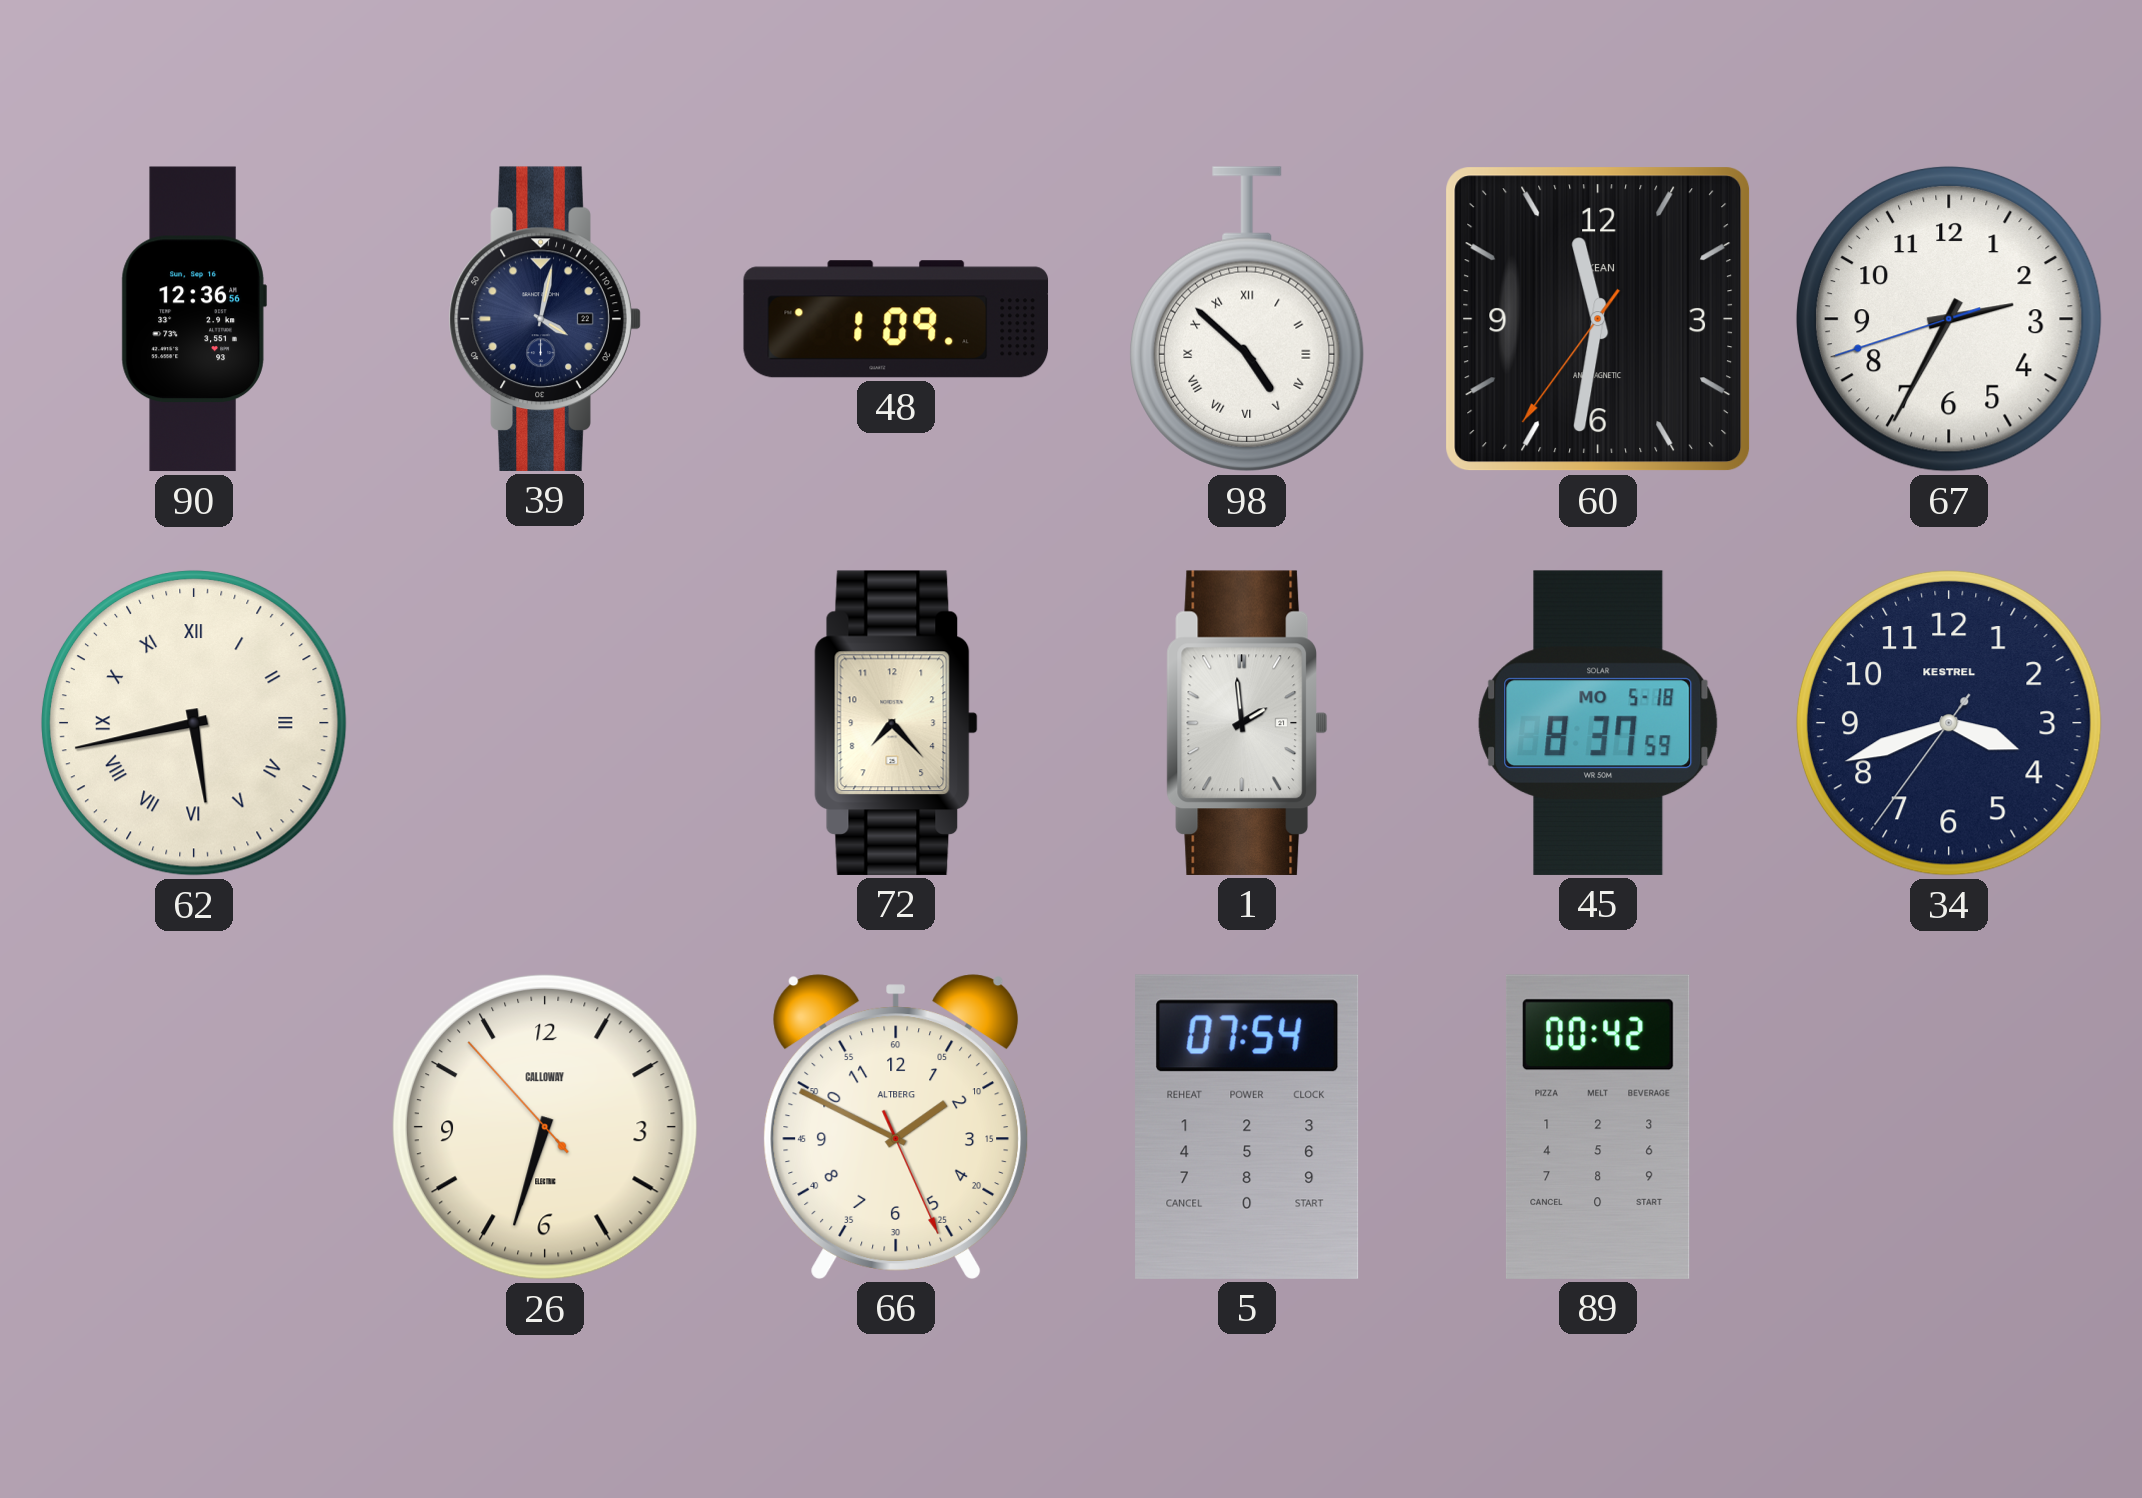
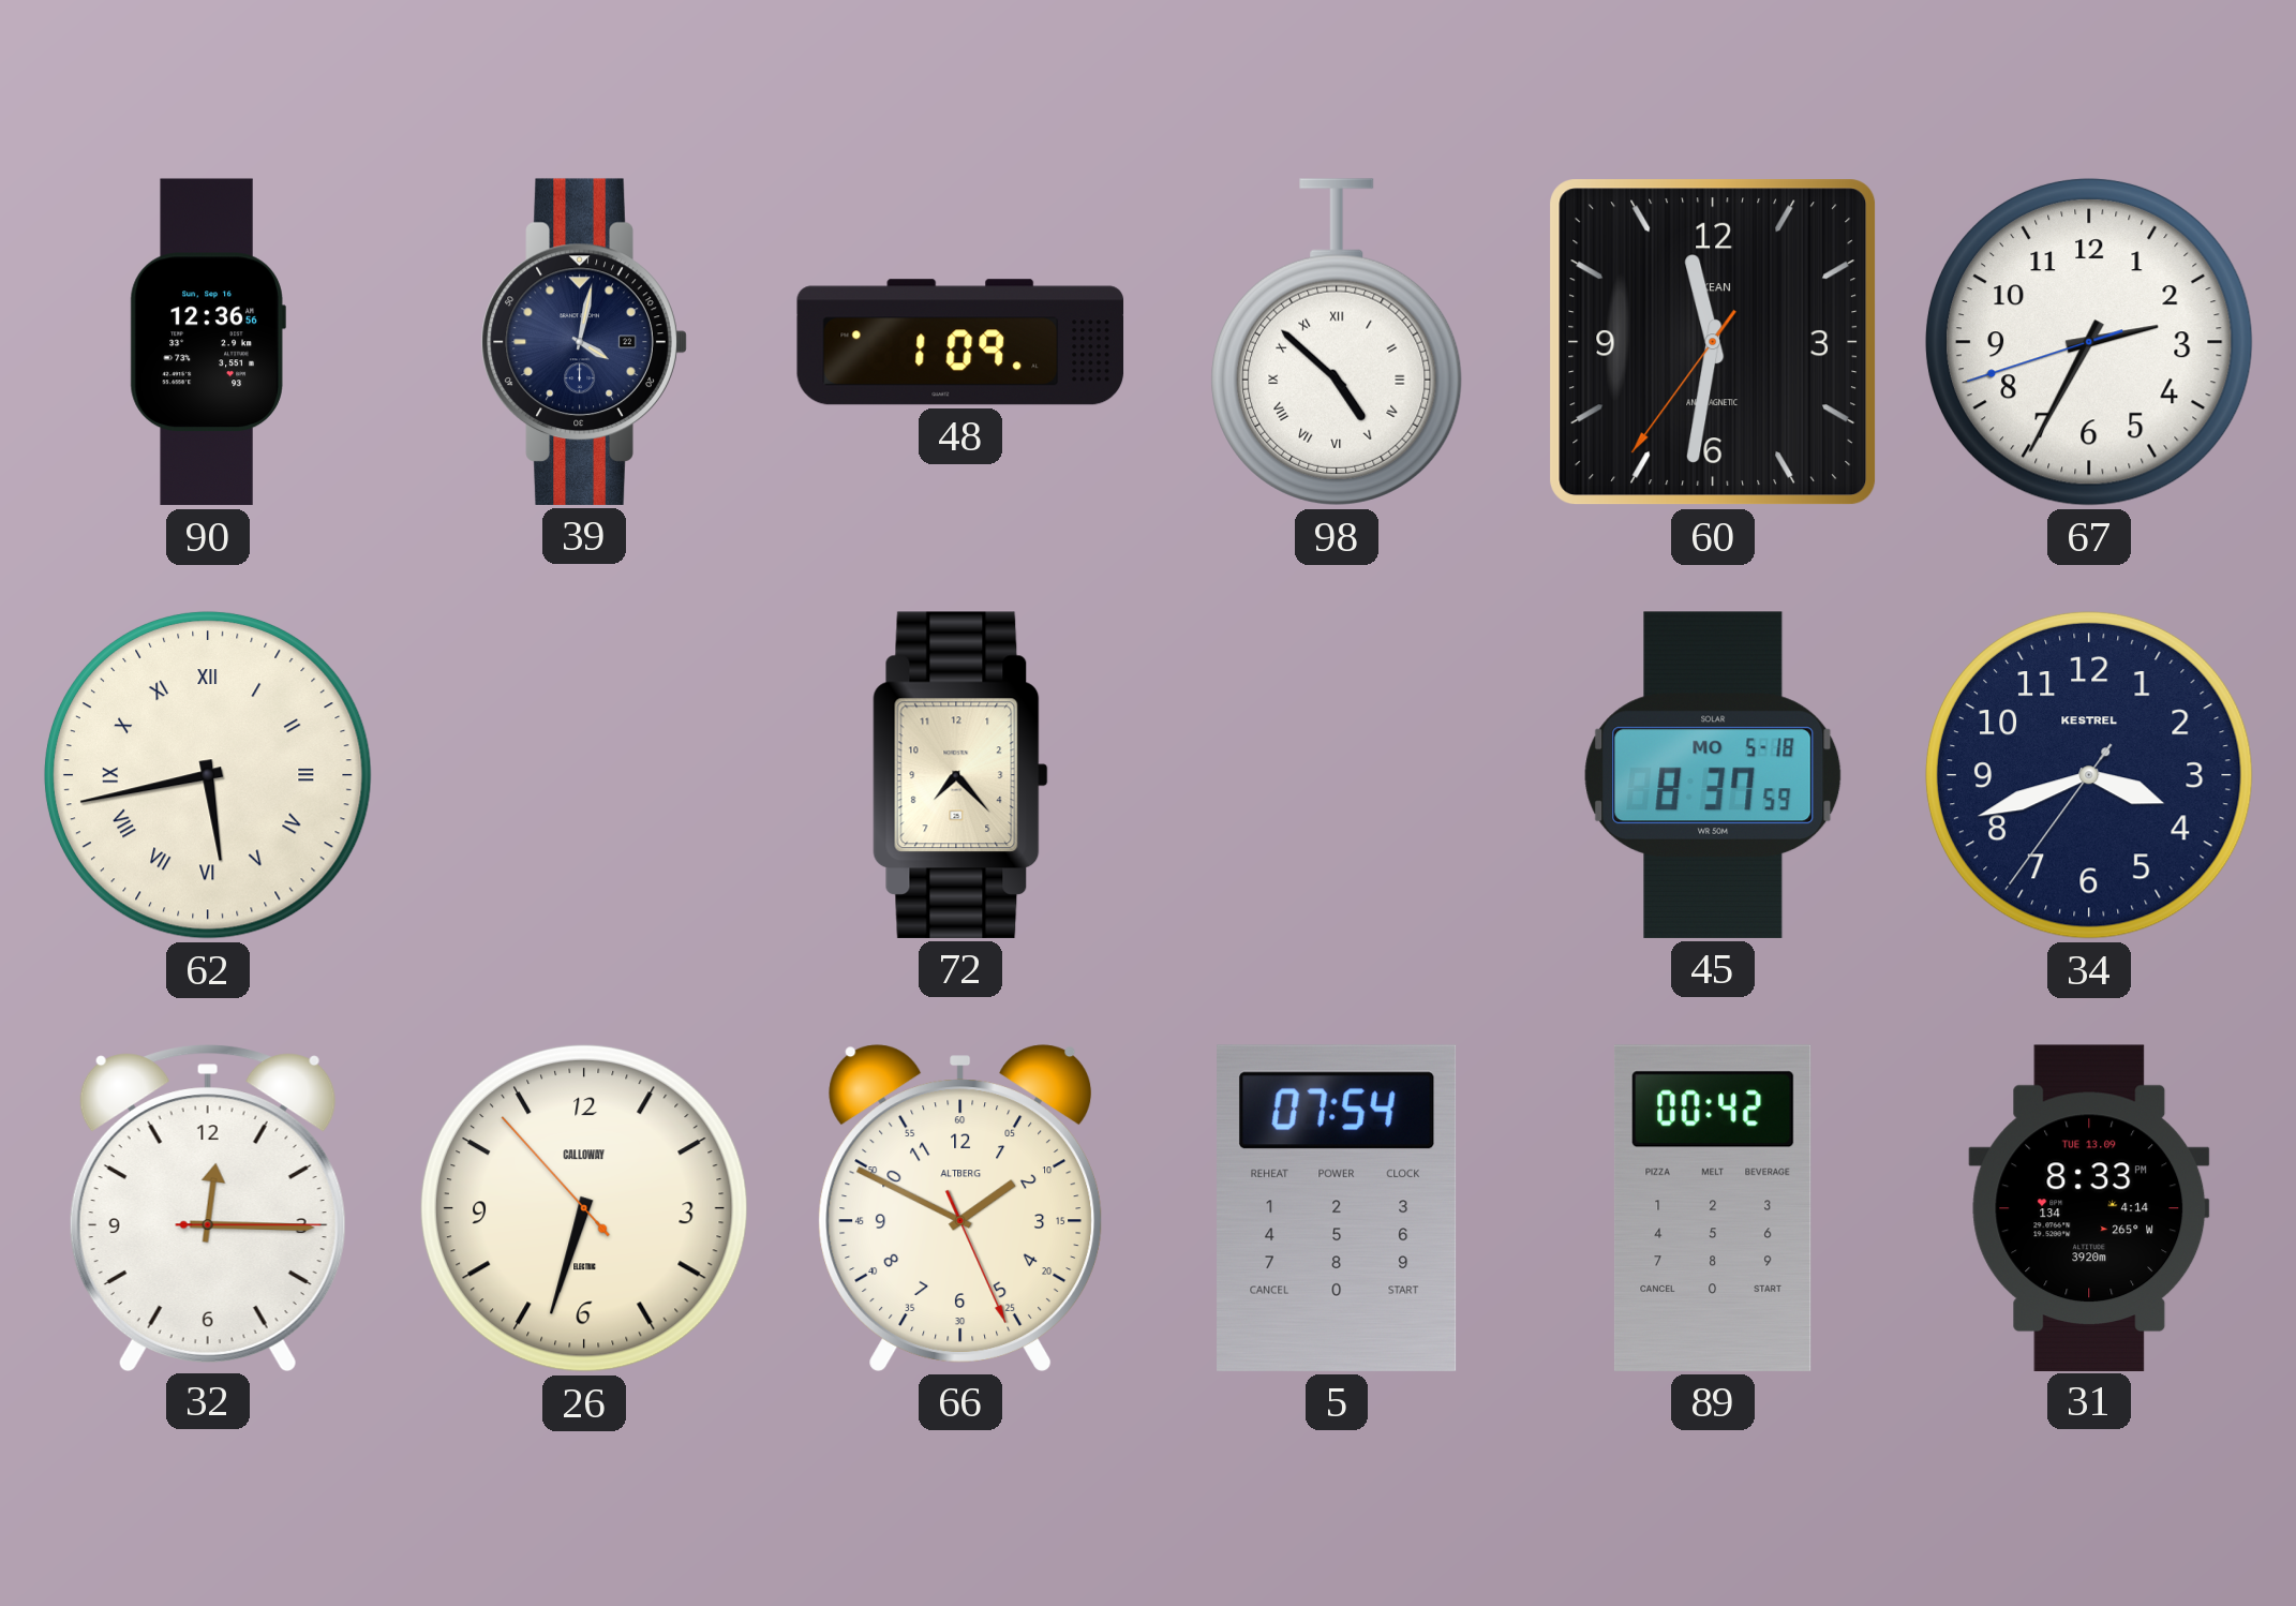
1: 1:59 -> none
32: none -> 12:15
31: none -> 8:33
